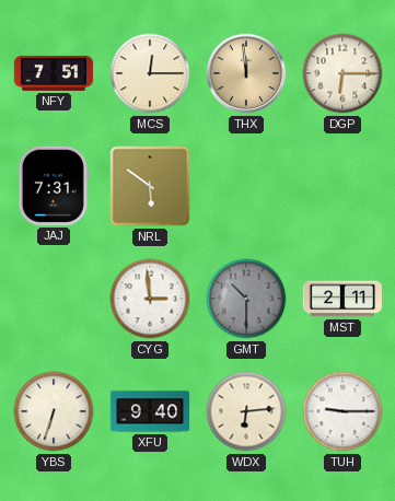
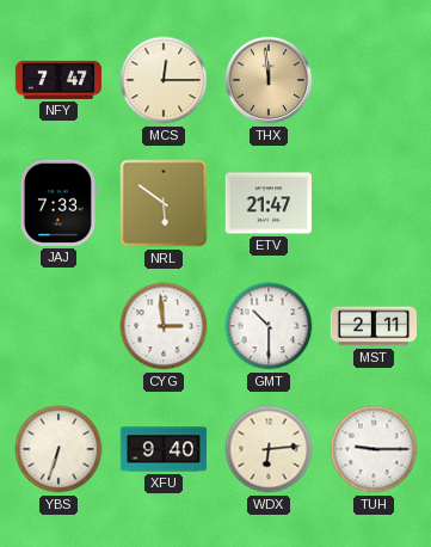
NFY: 7:51 -> 7:47
DGP: 6:15 -> none
JAJ: 7:31 -> 7:33
ETV: none -> 21:47
GMT dial: grey -> white
